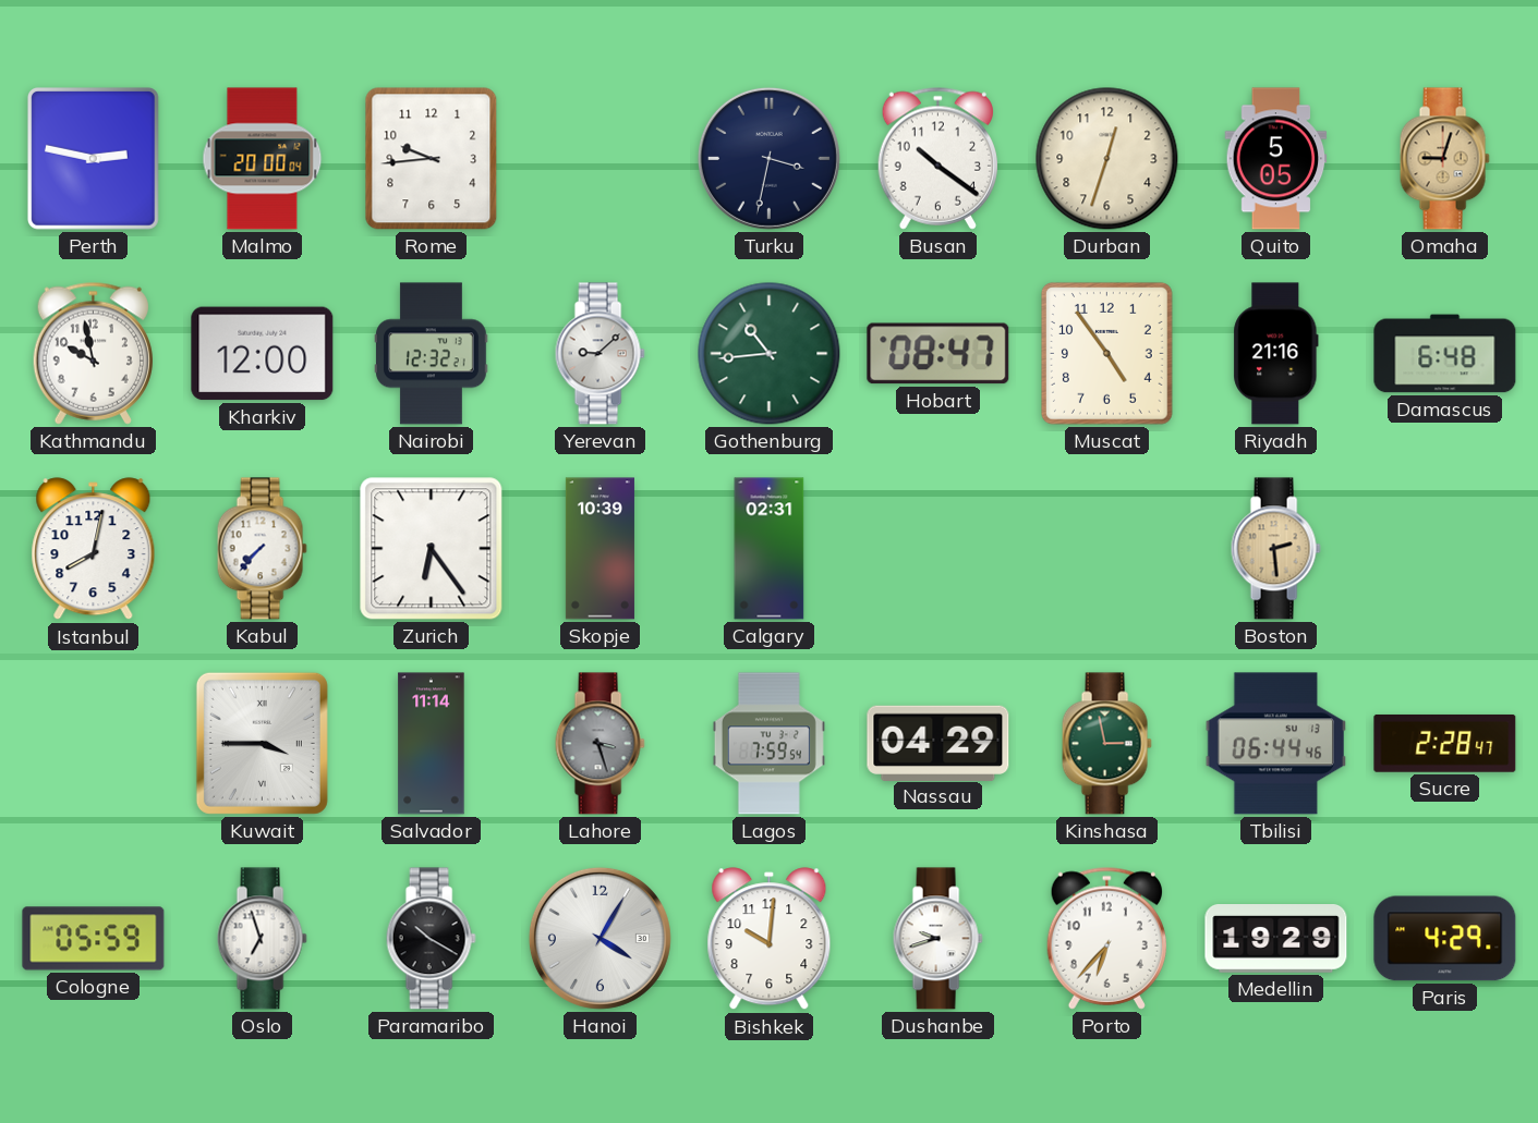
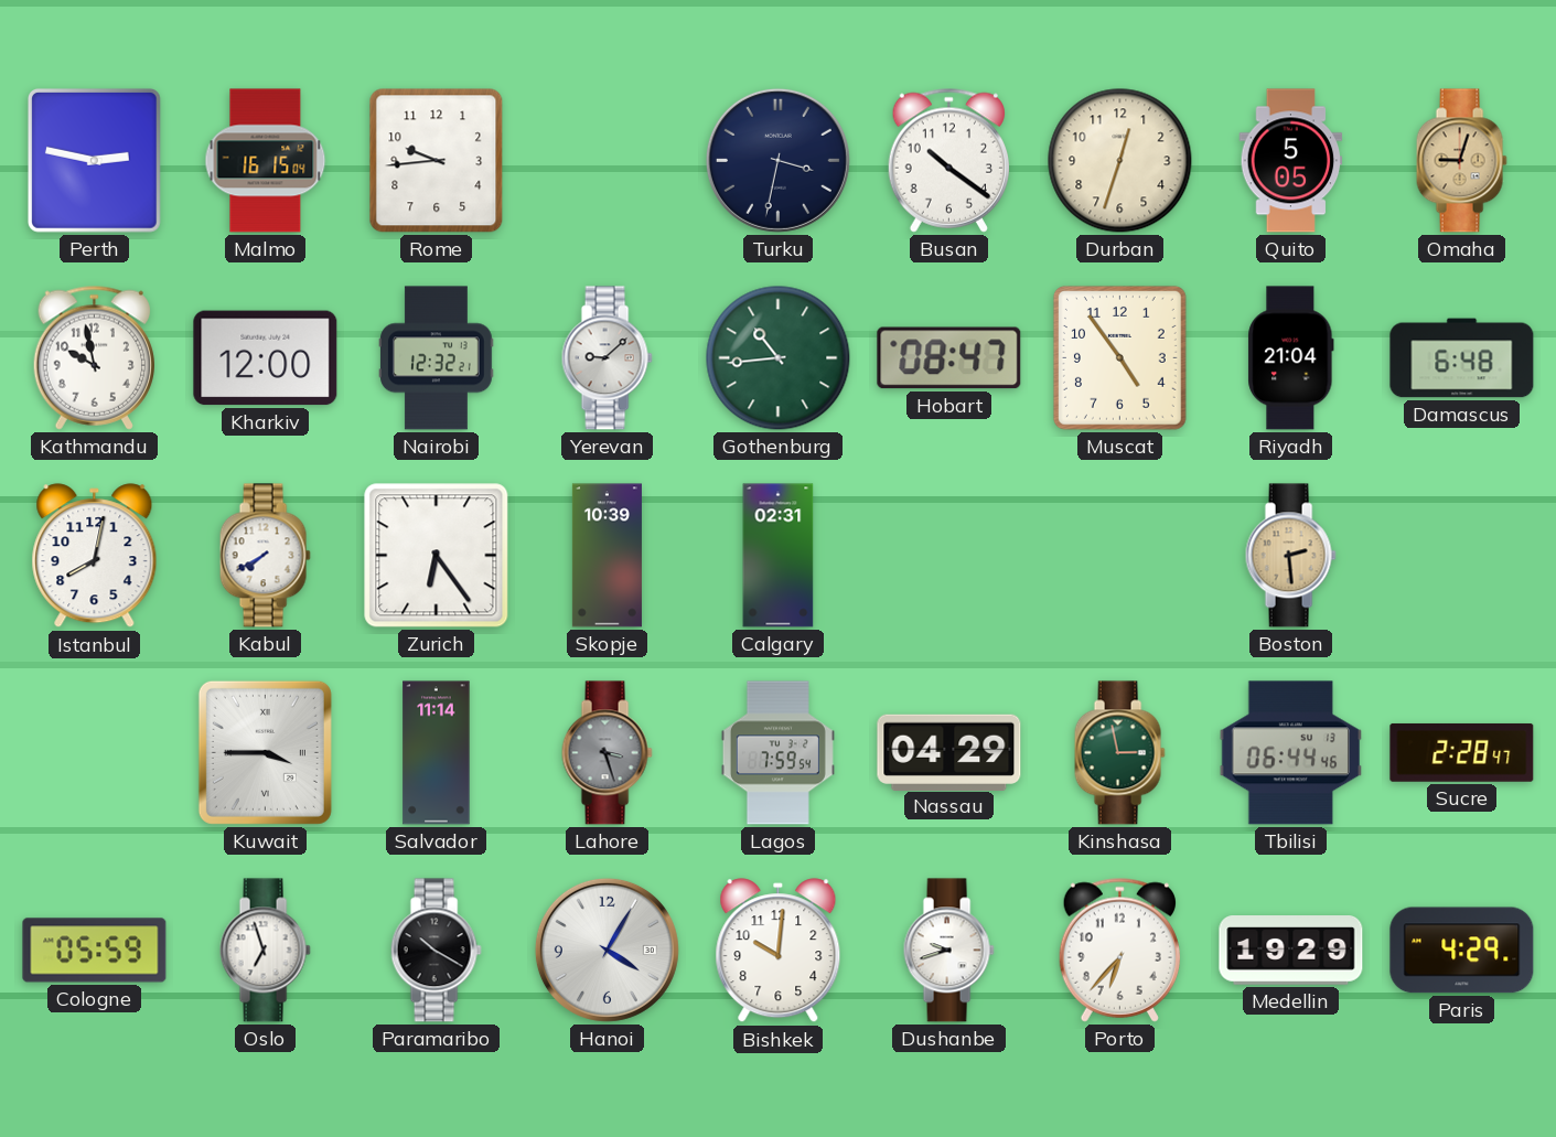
Malmo: 20:00 -> 16:15
Riyadh: 21:16 -> 21:04
Kabul: 7:37 -> 7:40
